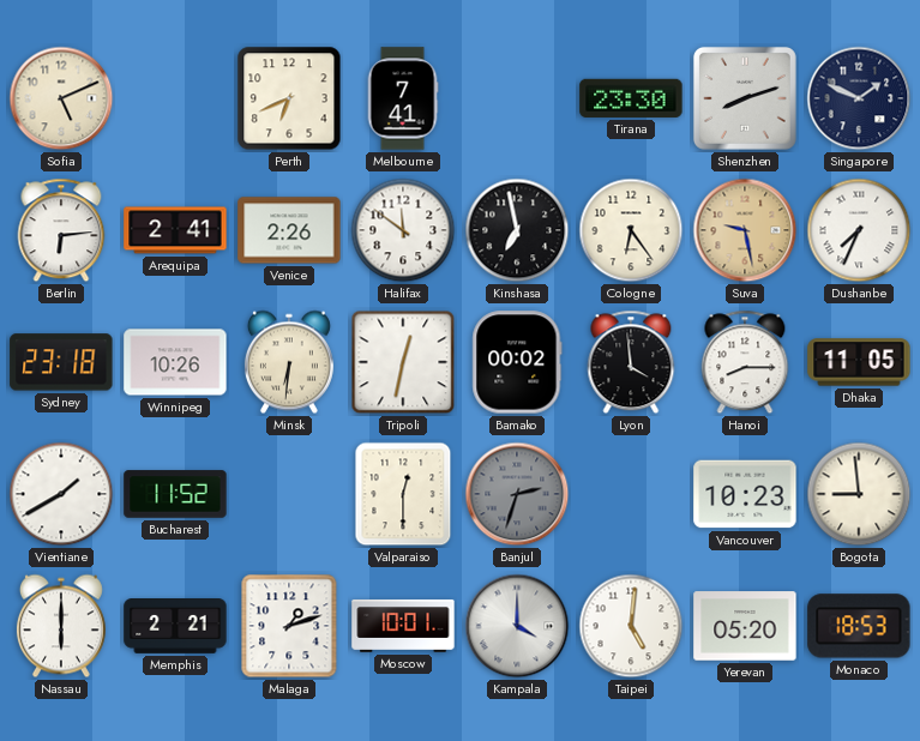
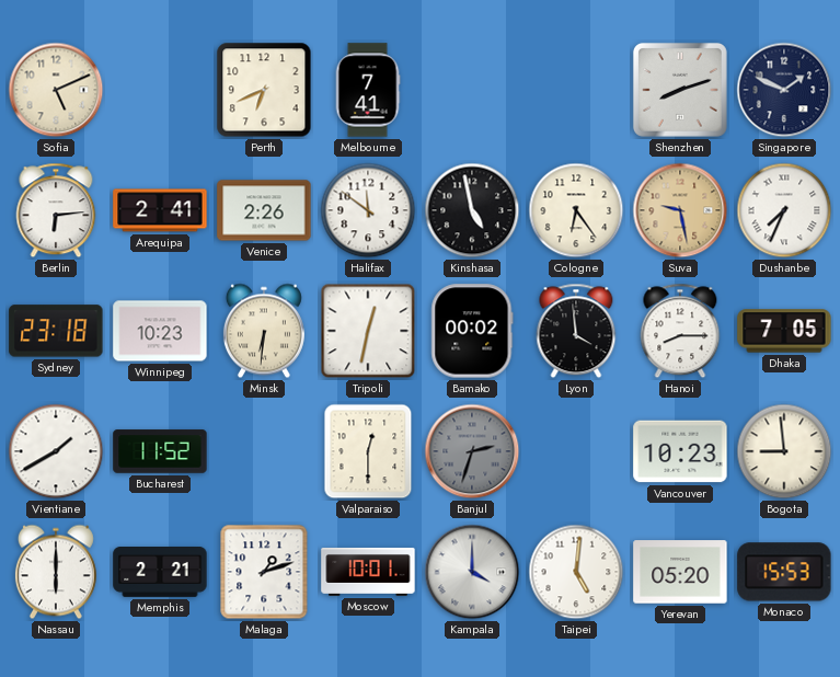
Tirana: 23:30 -> none
Kinshasa: 6:58 -> 4:58
Winnipeg: 10:26 -> 10:23
Dhaka: 11:05 -> 7:05
Monaco: 18:53 -> 15:53
